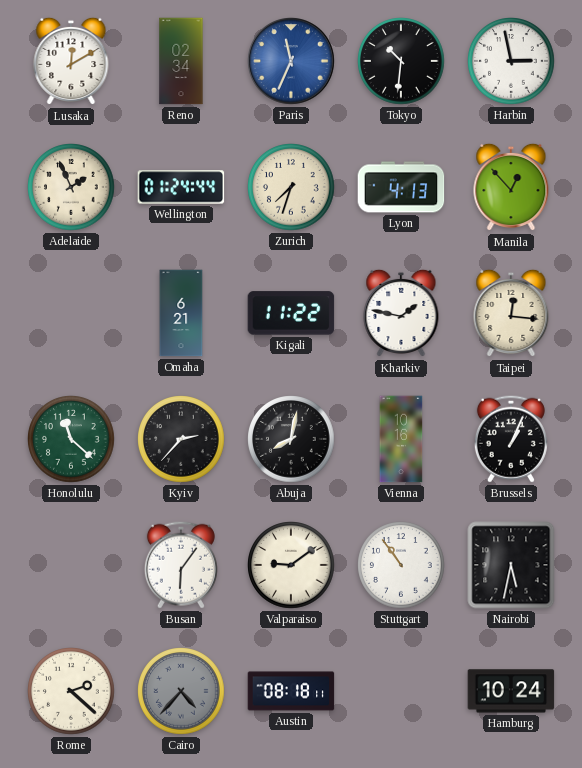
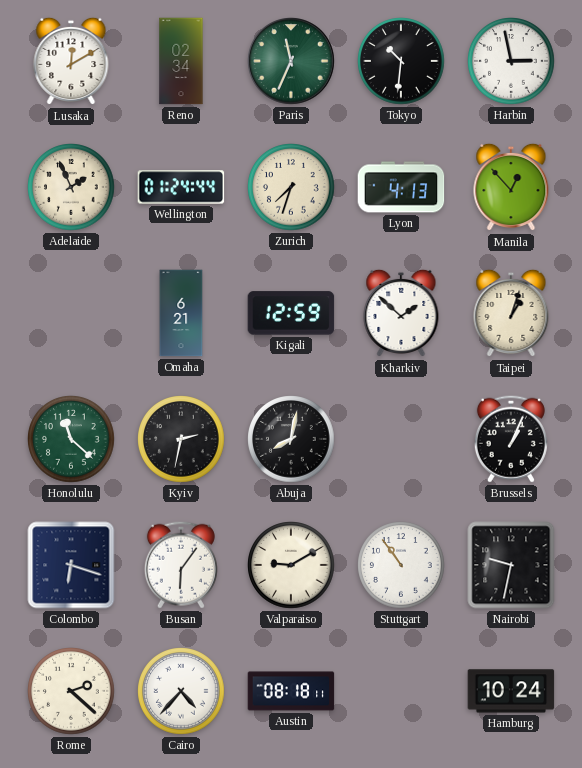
Paris dial: blue -> green
Kigali: 11:22 -> 12:59
Kharkiv: 1:47 -> 1:52
Taipei: 12:16 -> 1:03
Kyiv: 2:37 -> 2:32
Vienna: 10:16 -> none
Colombo: none -> 6:18
Valparaiso: 9:09 -> 9:10
Nairobi: 5:32 -> 9:32
Cairo dial: grey -> white
